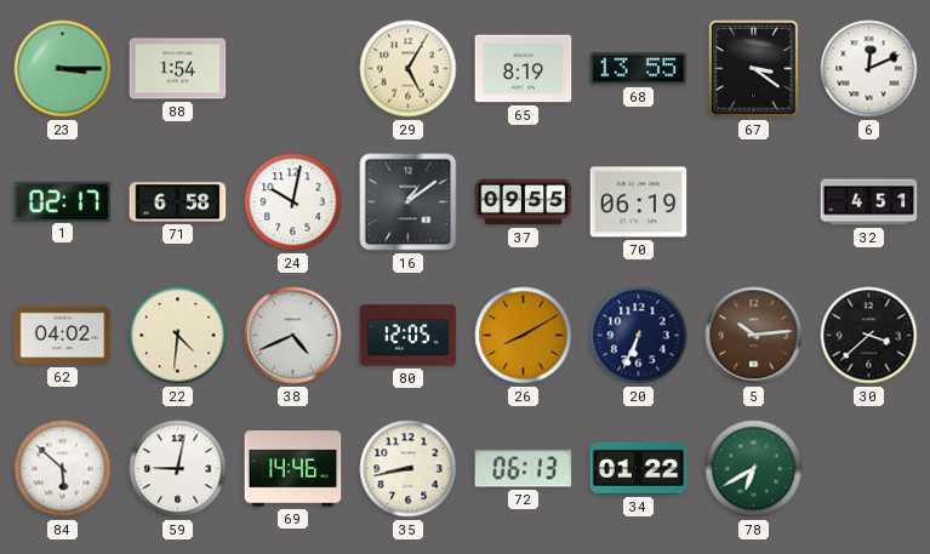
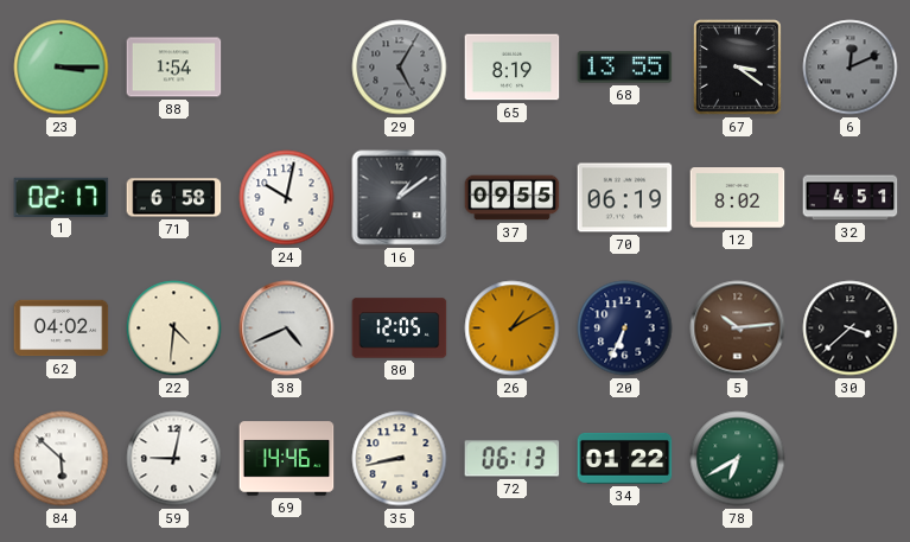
29 dial: cream -> grey
6 dial: white -> grey
12: none -> 8:02
26: 8:10 -> 1:10
